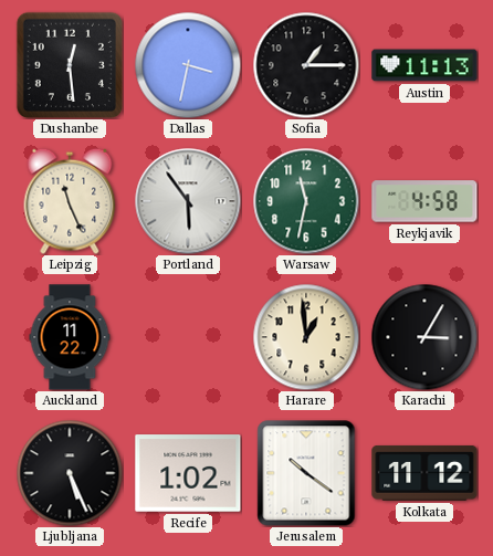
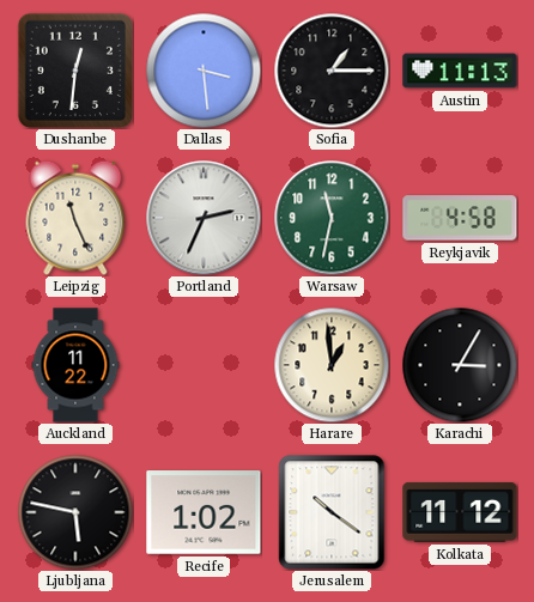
Dushanbe: 12:29 -> 12:31
Dallas: 3:32 -> 3:29
Portland: 5:54 -> 2:34
Ljubljana: 5:26 -> 5:47
